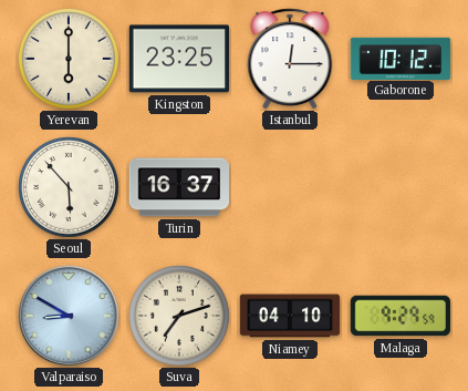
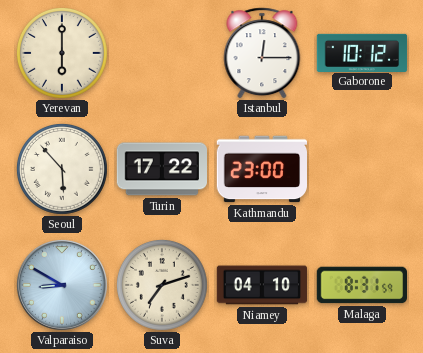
Kingston: 23:25 -> none
Turin: 16:37 -> 17:22
Kathmandu: none -> 23:00
Malaga: 9:29 -> 8:31
